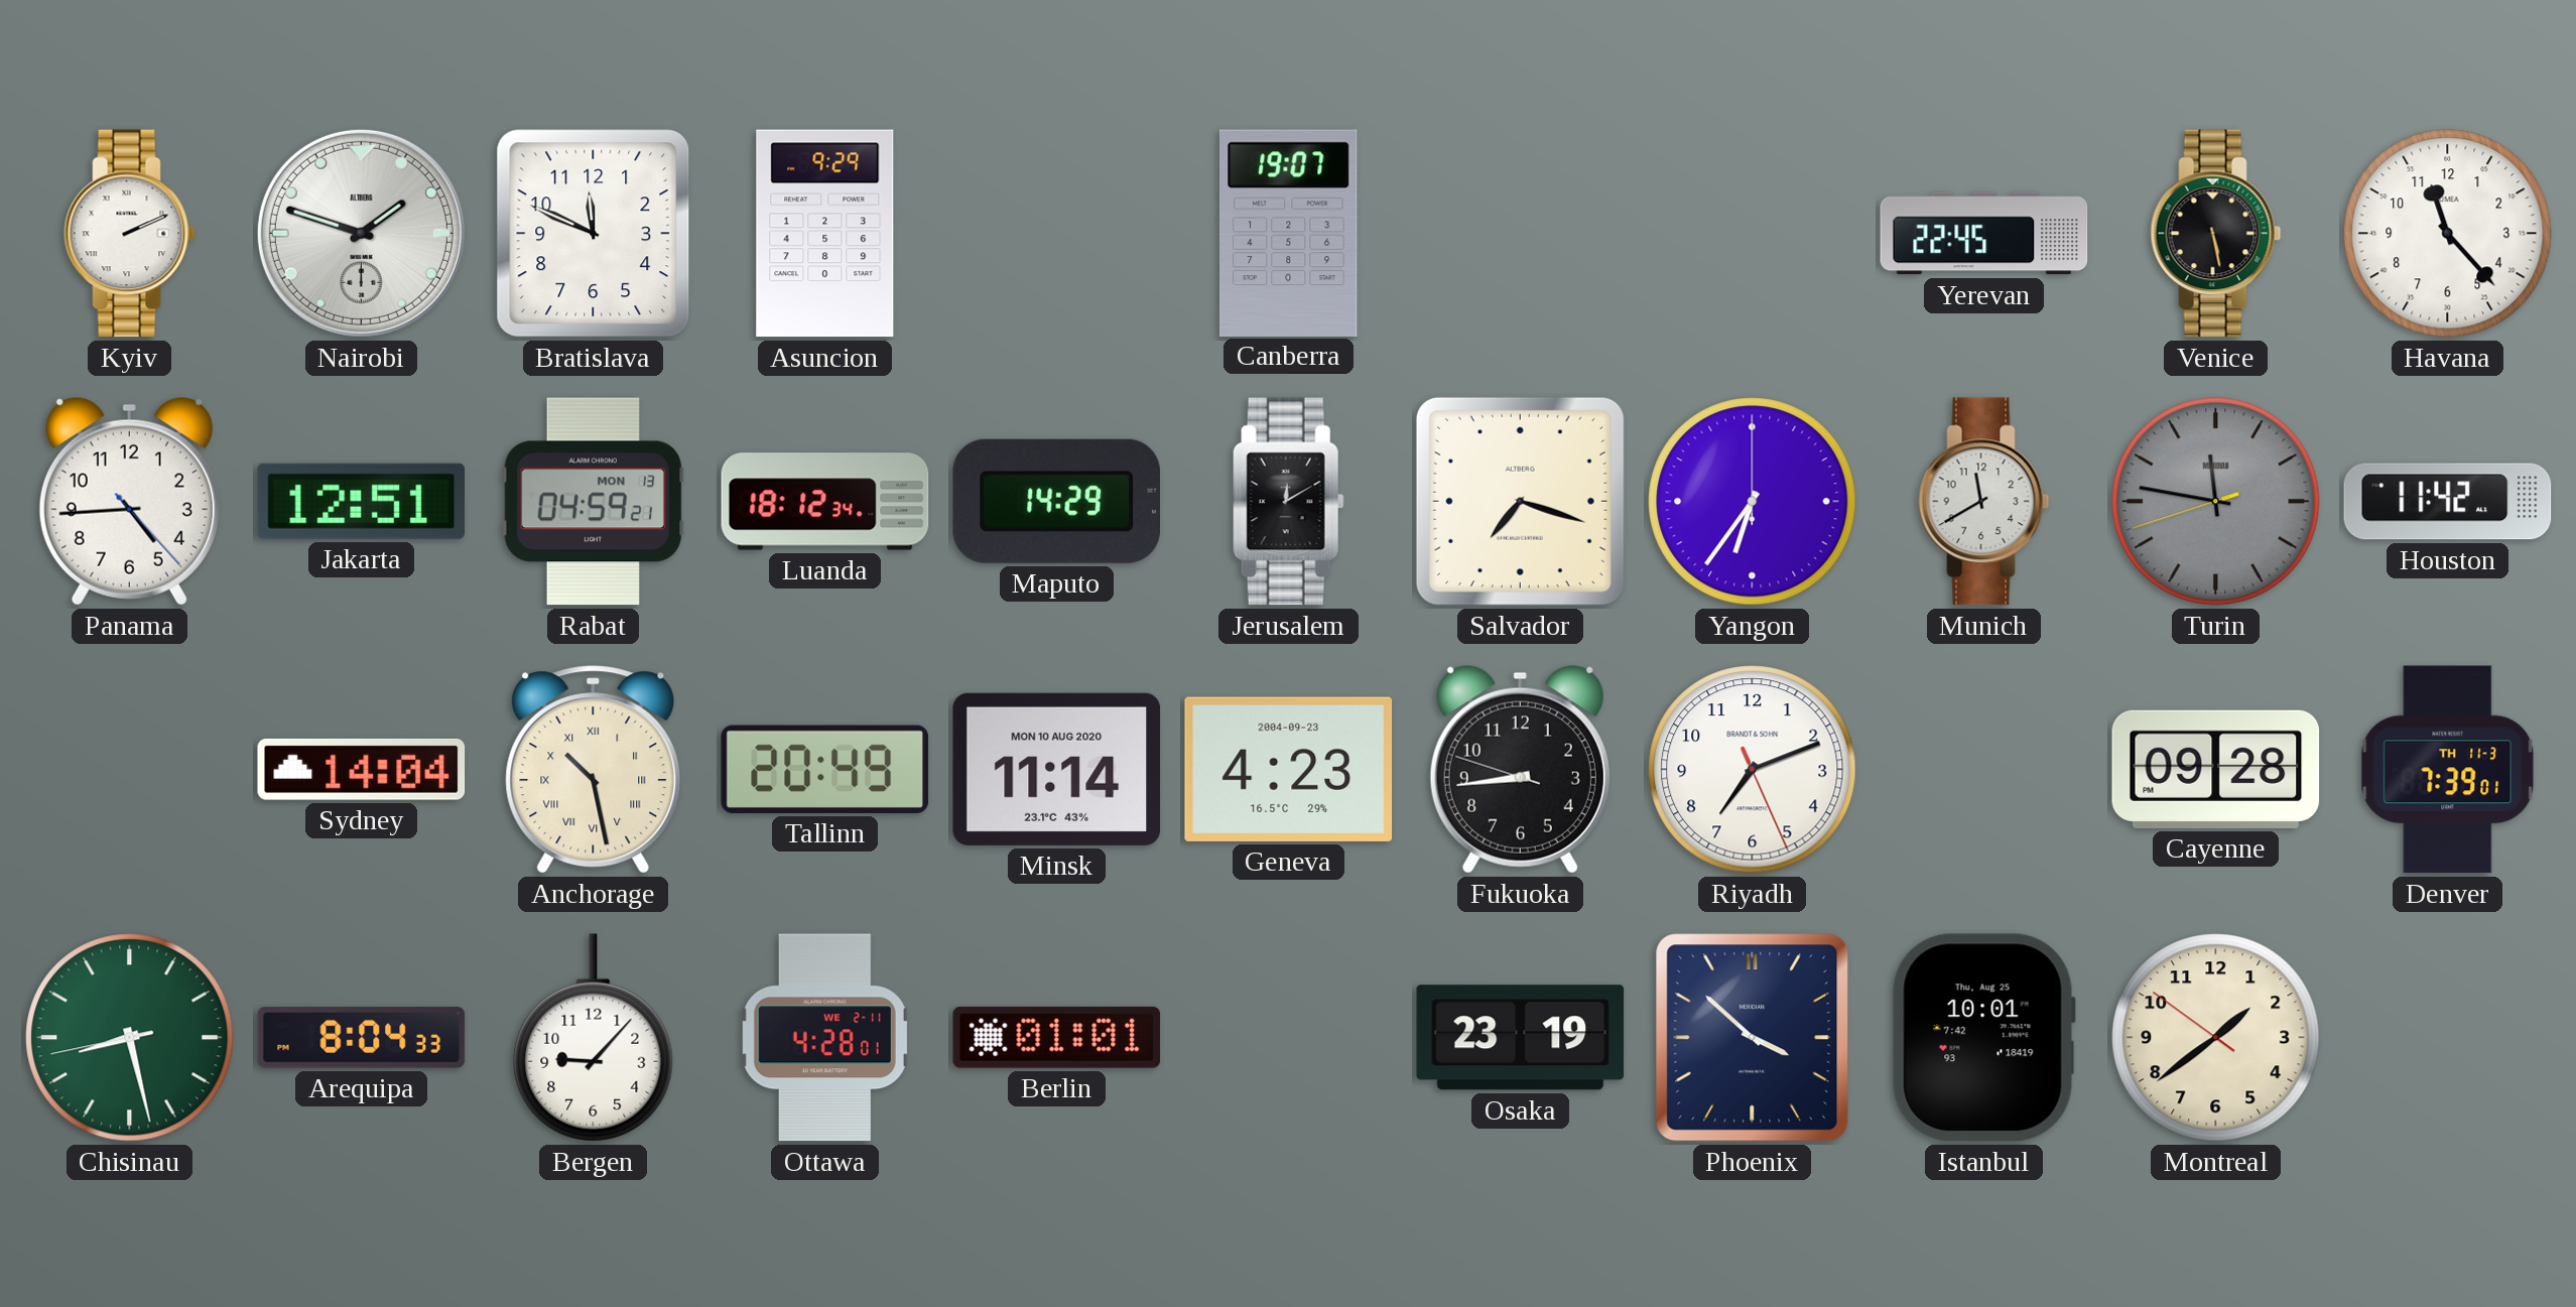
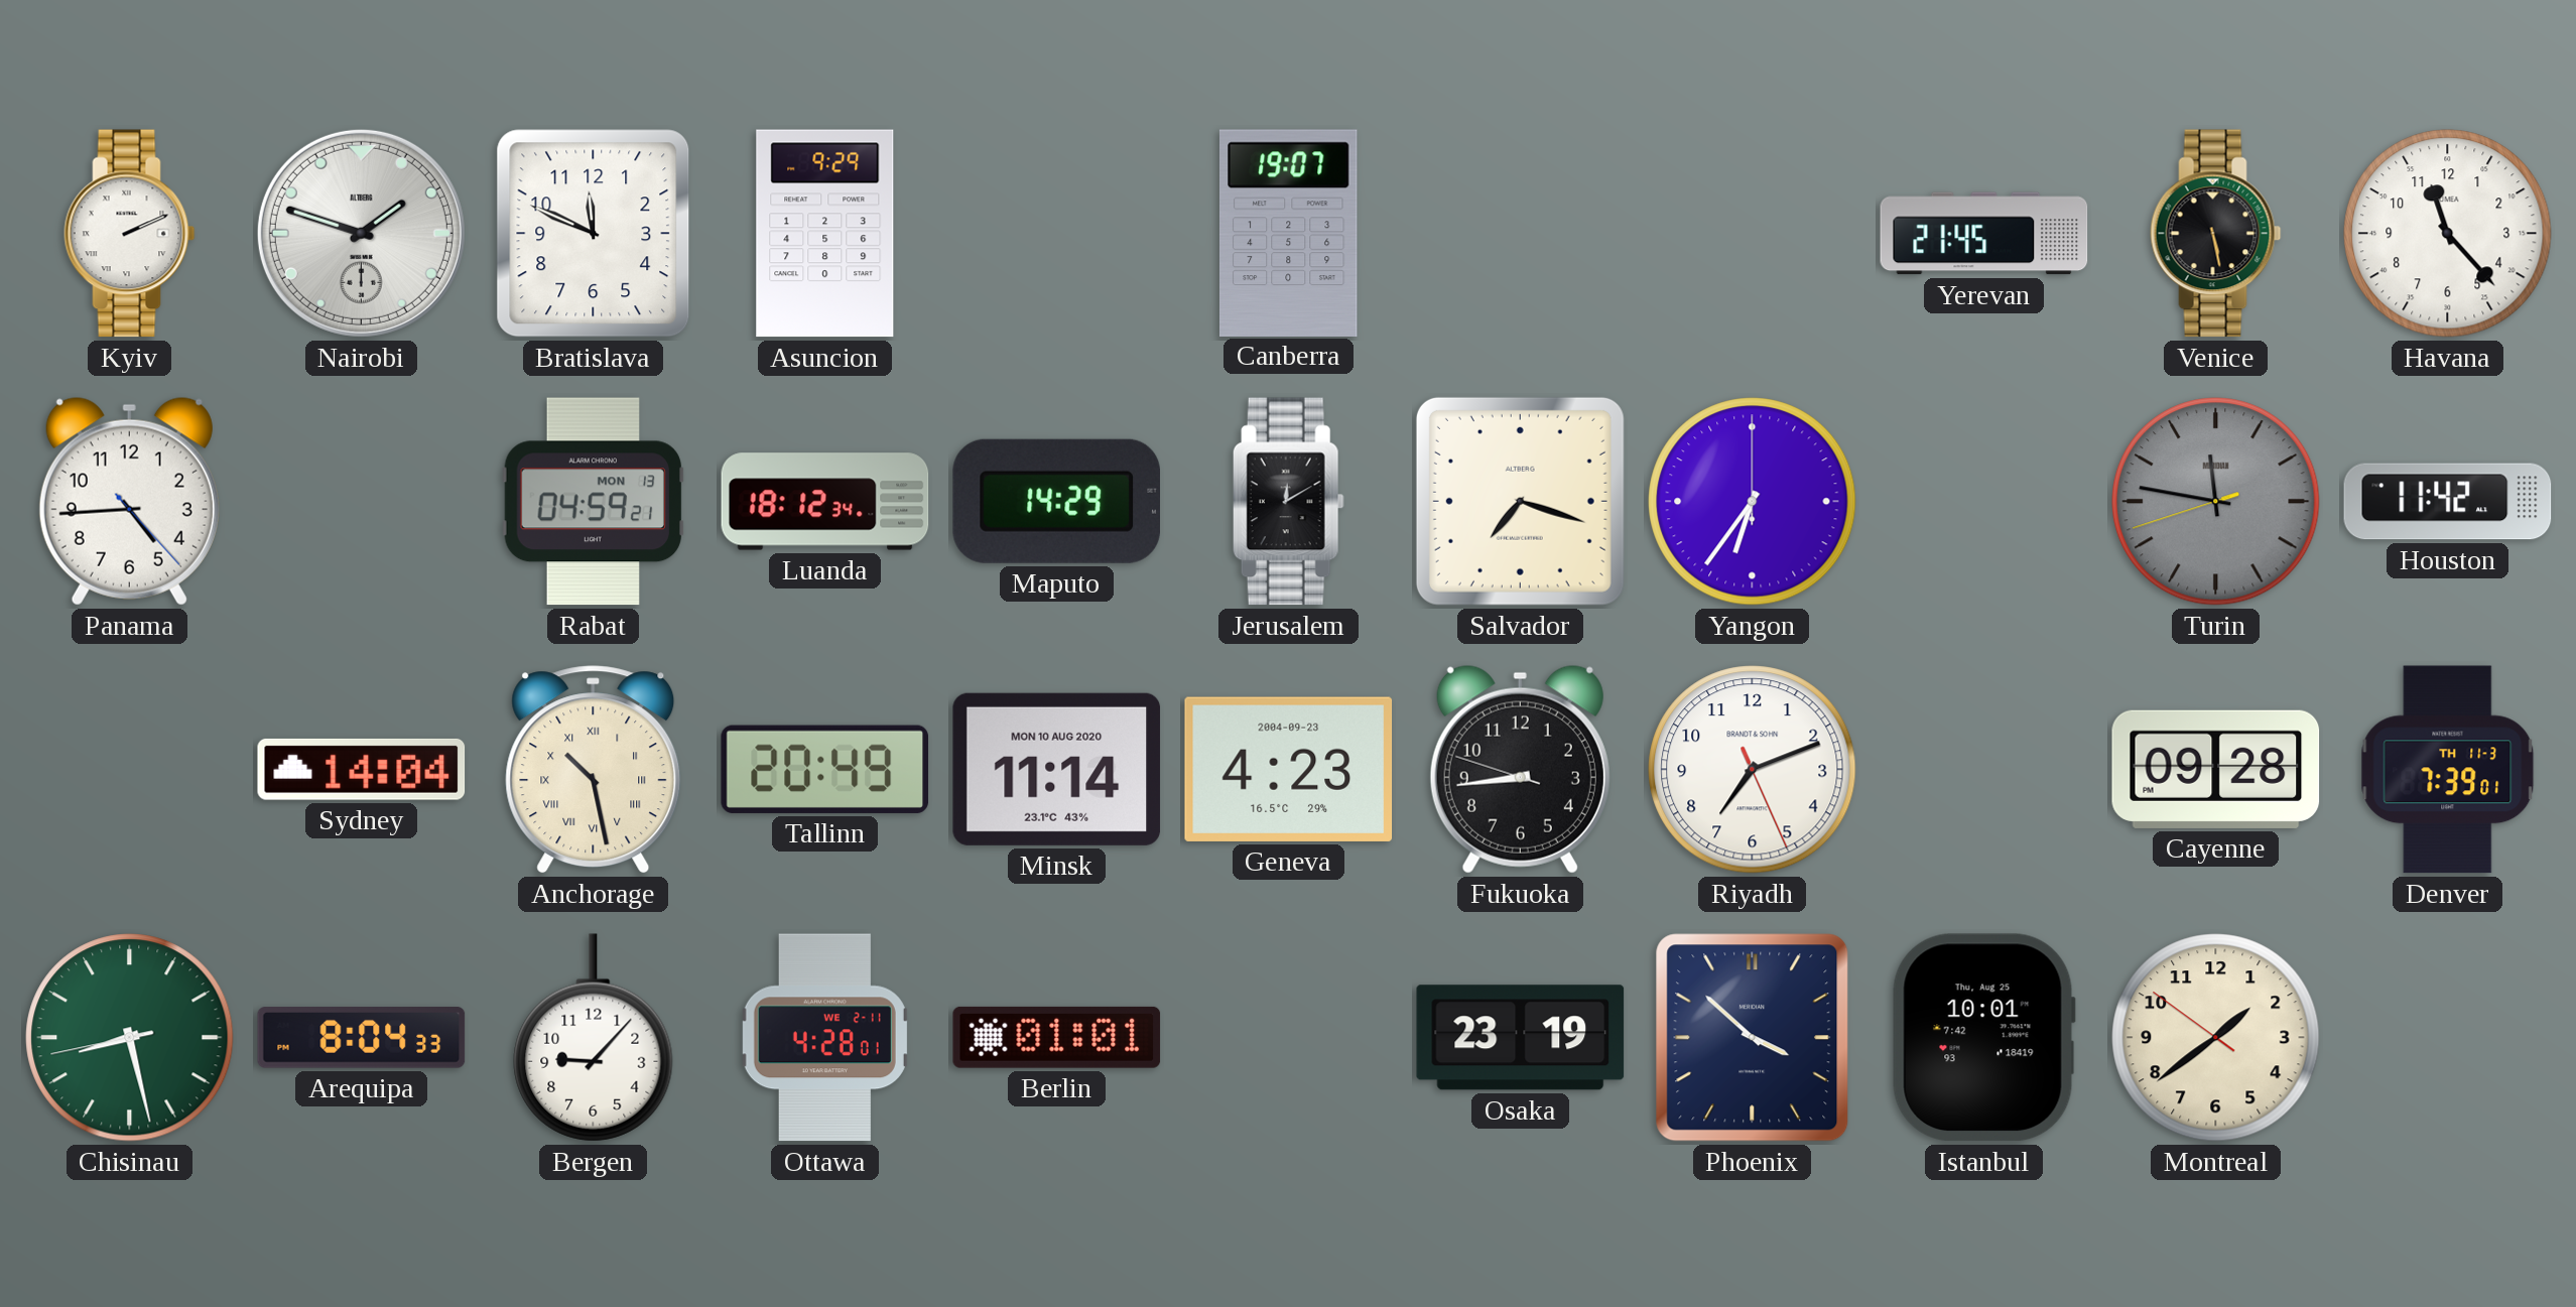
Yerevan: 22:45 -> 21:45
Jakarta: 12:51 -> none
Munich: 11:40 -> none
